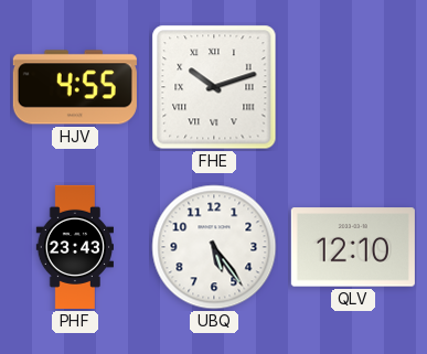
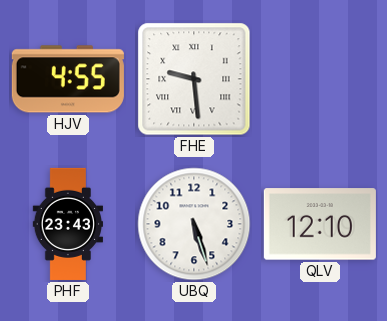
FHE: 10:12 -> 9:29
UBQ: 5:24 -> 5:27
